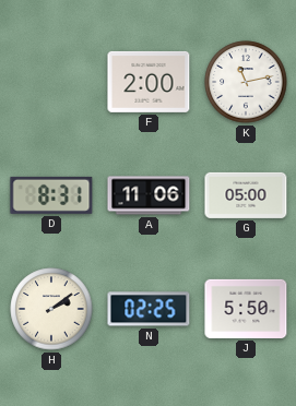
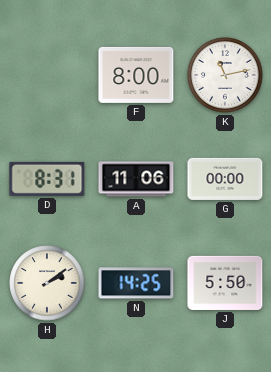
F: 2:00 -> 8:00
G: 05:00 -> 00:00
N: 02:25 -> 14:25
